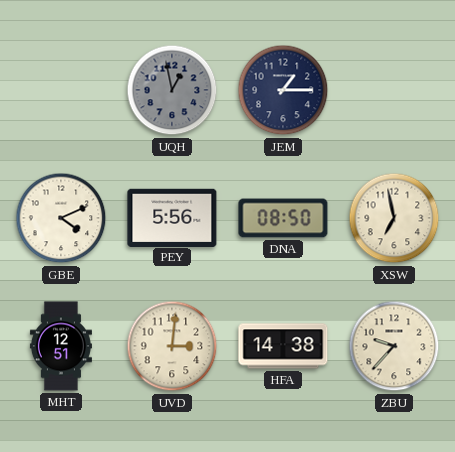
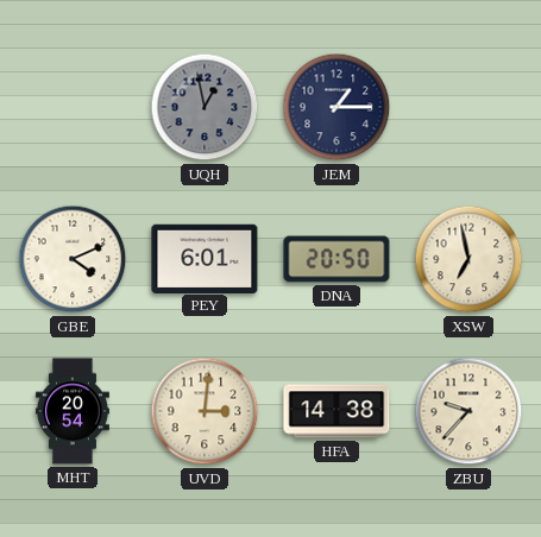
PEY: 5:56 -> 6:01
DNA: 08:50 -> 20:50
MHT: 12:51 -> 20:54
